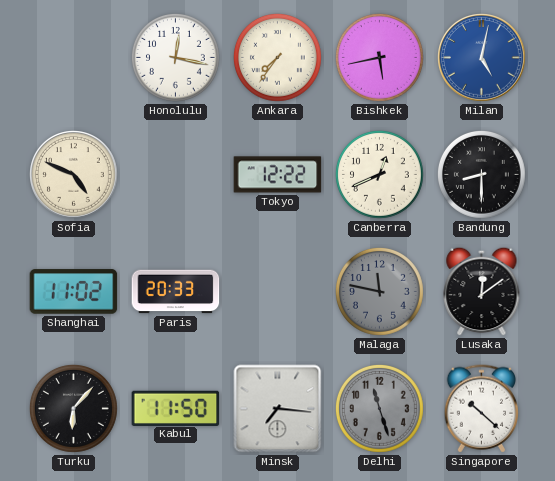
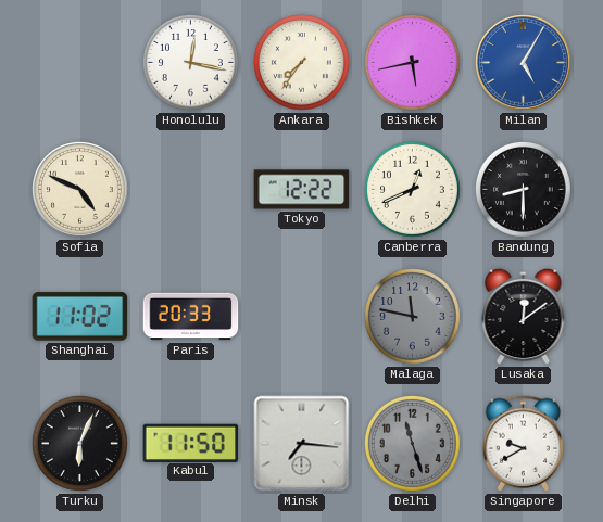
Milan: 5:02 -> 5:05
Turku: 6:07 -> 6:04
Singapore: 10:22 -> 9:40
